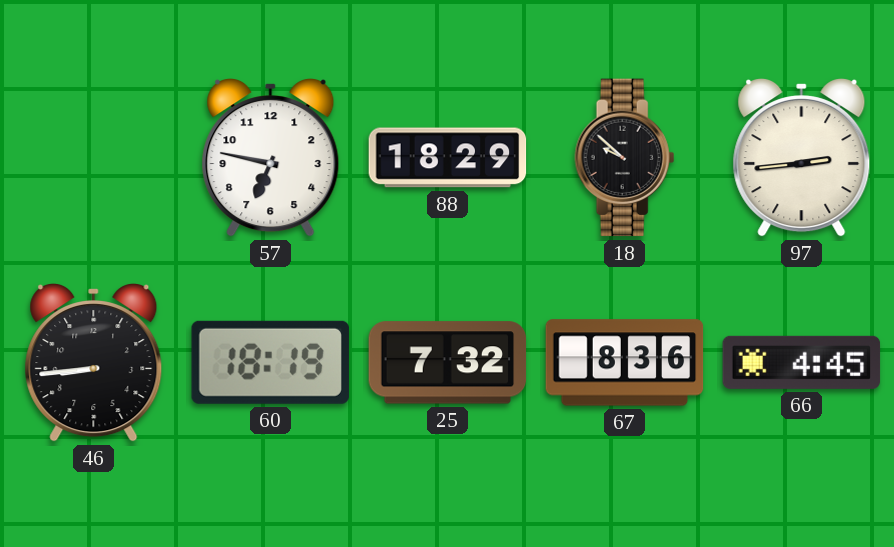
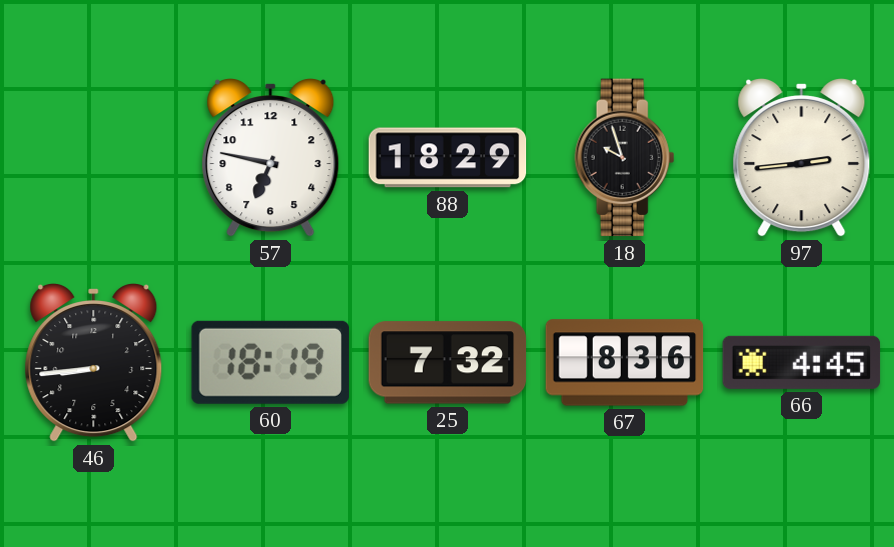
18: 9:52 -> 9:57
